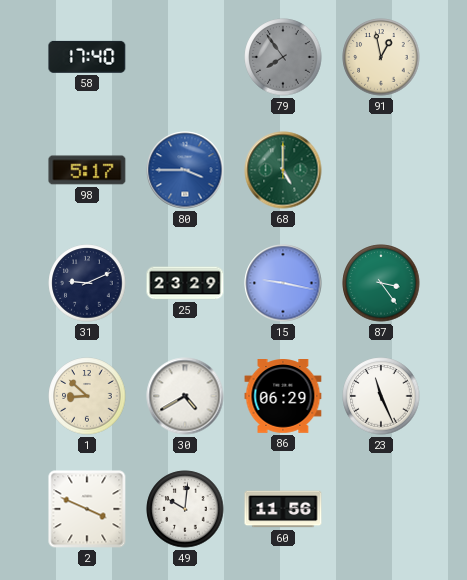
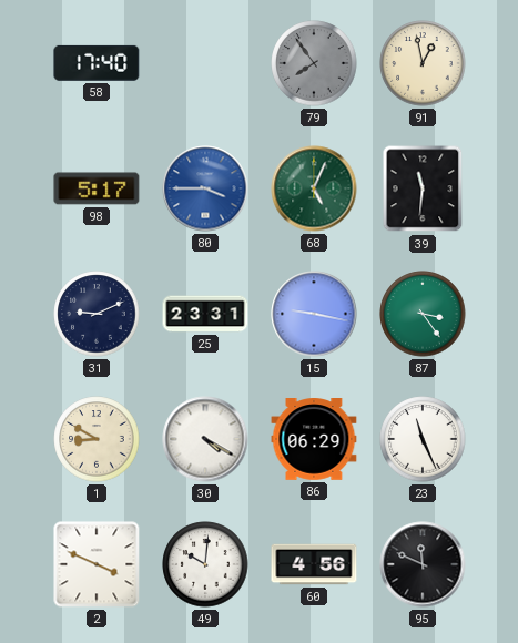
68: 5:00 -> 5:04
39: none -> 11:31
25: 23:29 -> 23:31
1: 8:52 -> 8:50
30: 4:40 -> 4:20
60: 11:56 -> 4:56
95: none -> 11:49
